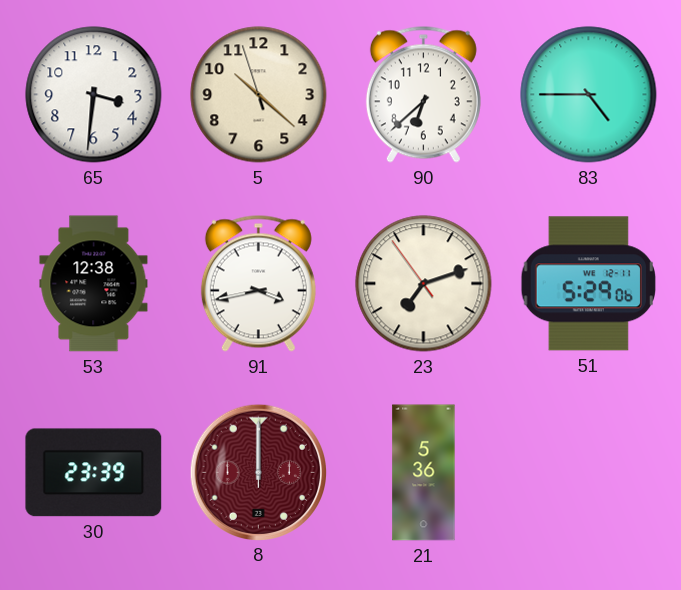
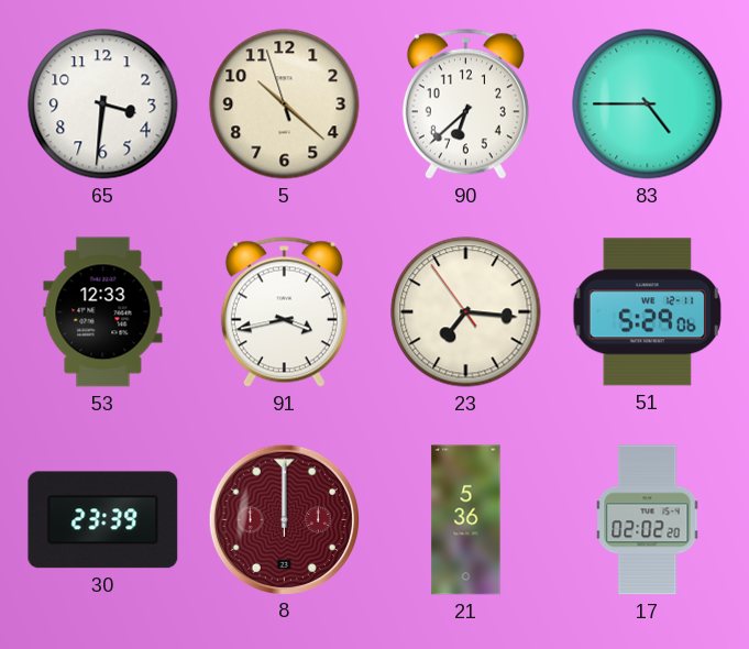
53: 12:38 -> 12:33
23: 7:11 -> 7:15
17: none -> 02:02
